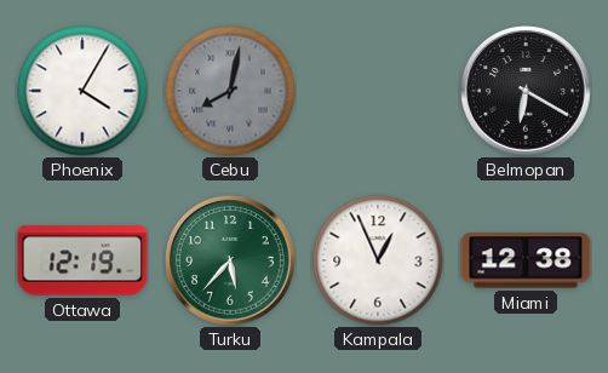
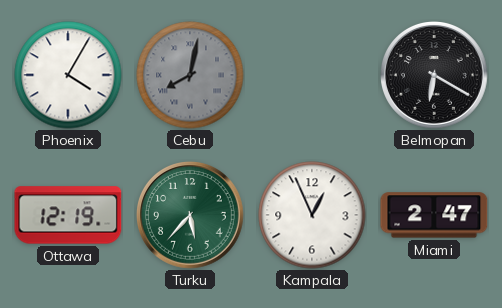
Miami: 12:38 -> 2:47
